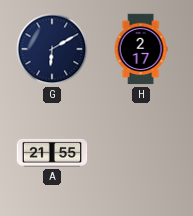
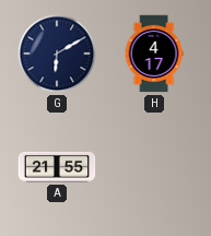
H: 2:17 -> 4:17
